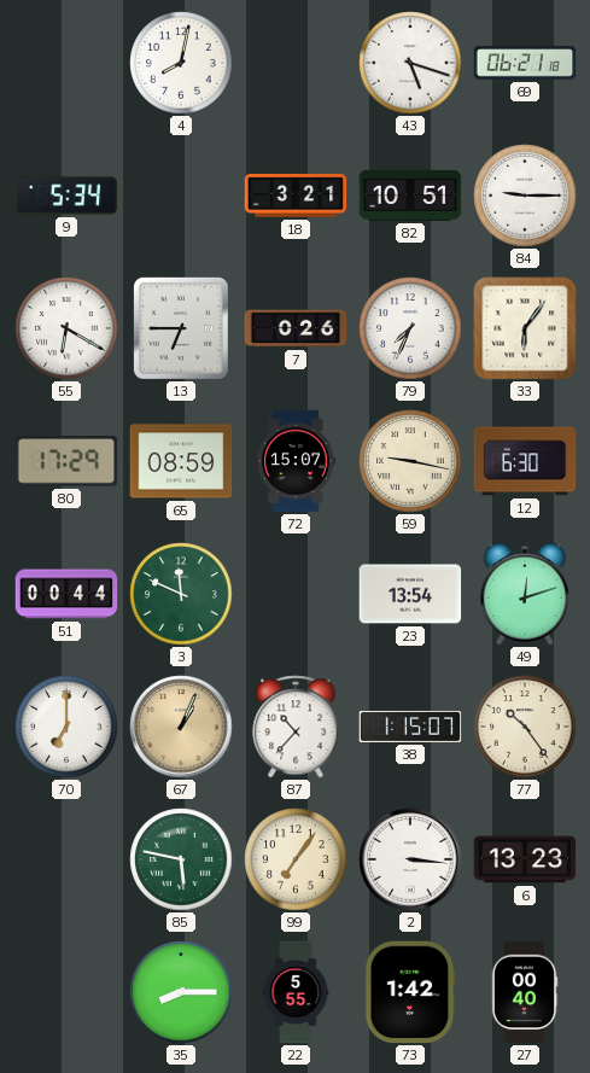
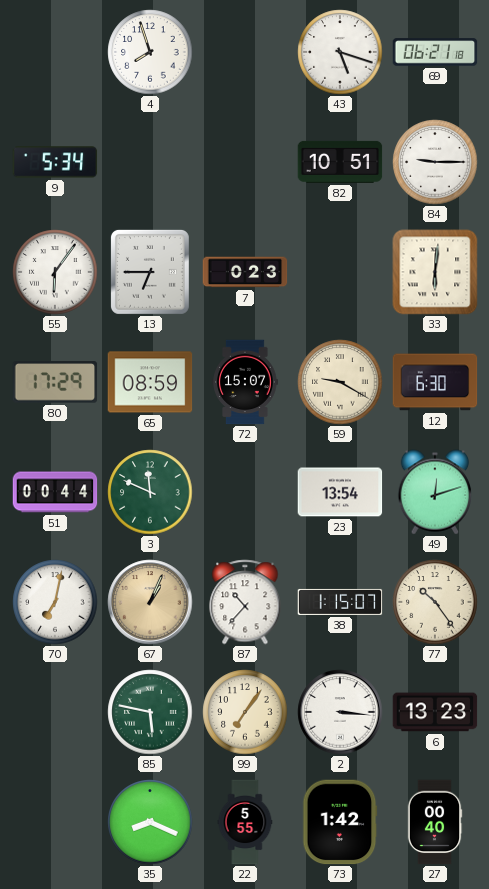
4: 8:02 -> 7:57
18: 3:21 -> none
55: 6:20 -> 6:06
7: 0:26 -> 0:23
79: 7:34 -> none
33: 6:06 -> 6:01
59: 9:17 -> 9:20
70: 7:00 -> 7:02
35: 8:15 -> 8:19
